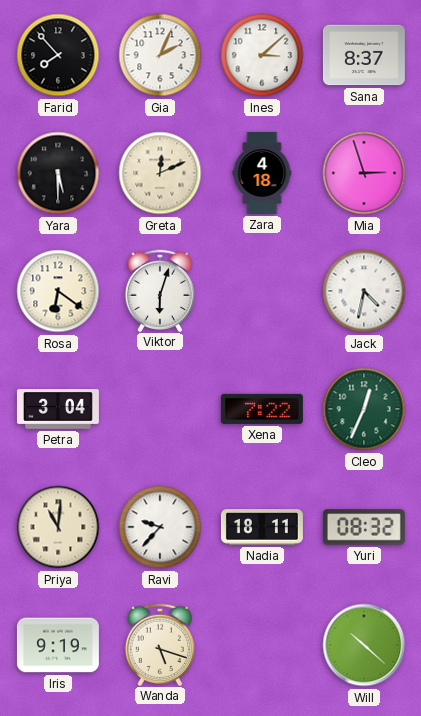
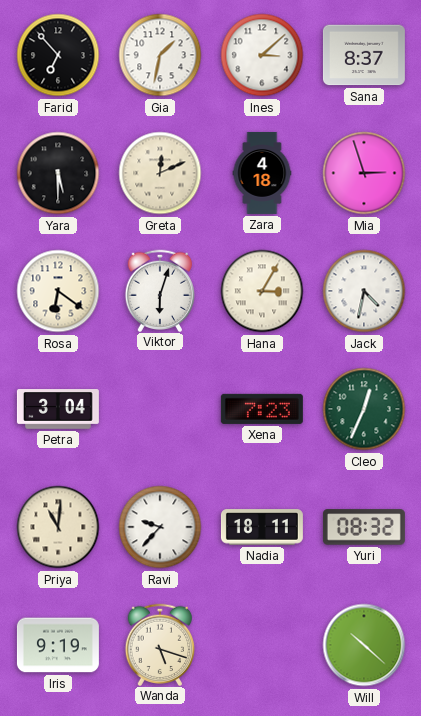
Farid: 7:53 -> 6:53
Gia: 2:04 -> 1:32
Hana: none -> 3:05
Xena: 7:22 -> 7:23
